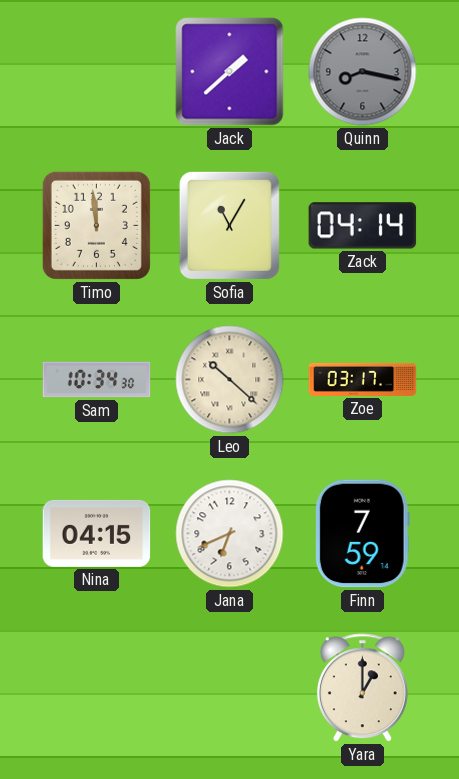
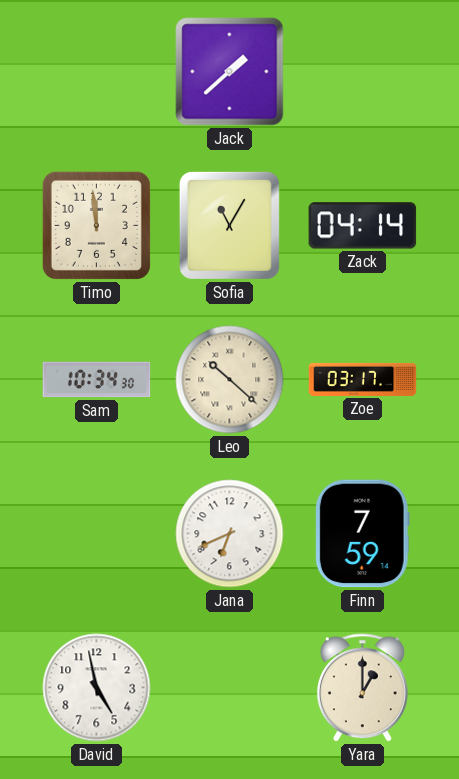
Quinn: 8:17 -> none
Nina: 04:15 -> none
David: none -> 4:58
